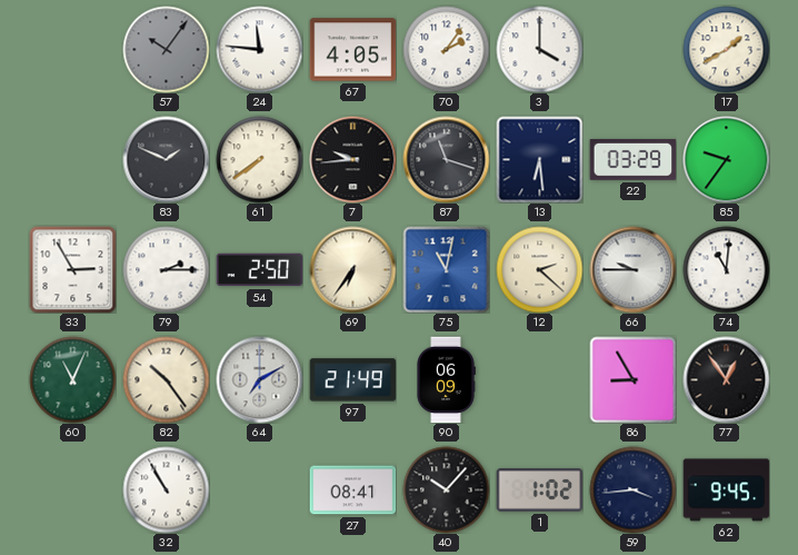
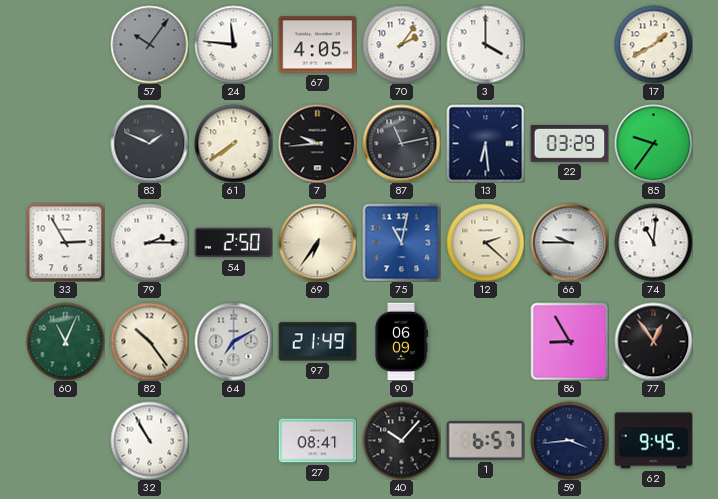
87: 11:18 -> 11:13
1: 1:02 -> 6:57
